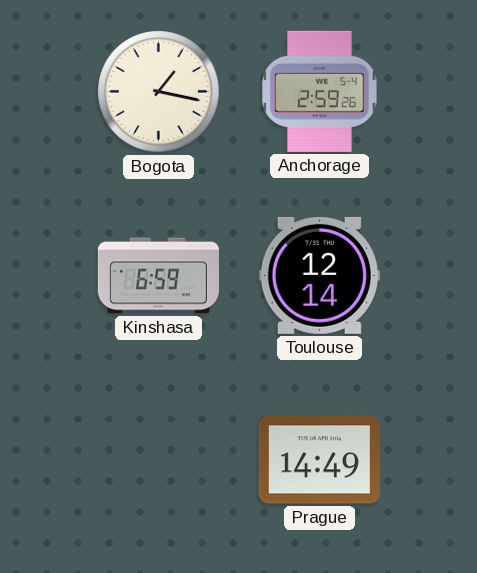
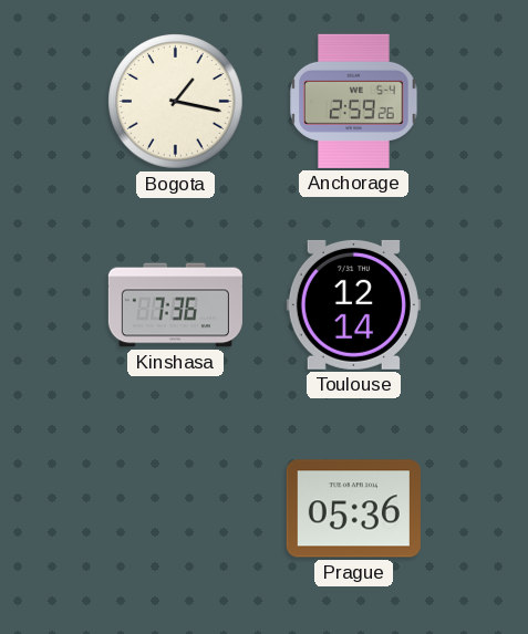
Kinshasa: 6:59 -> 7:36
Prague: 14:49 -> 05:36
